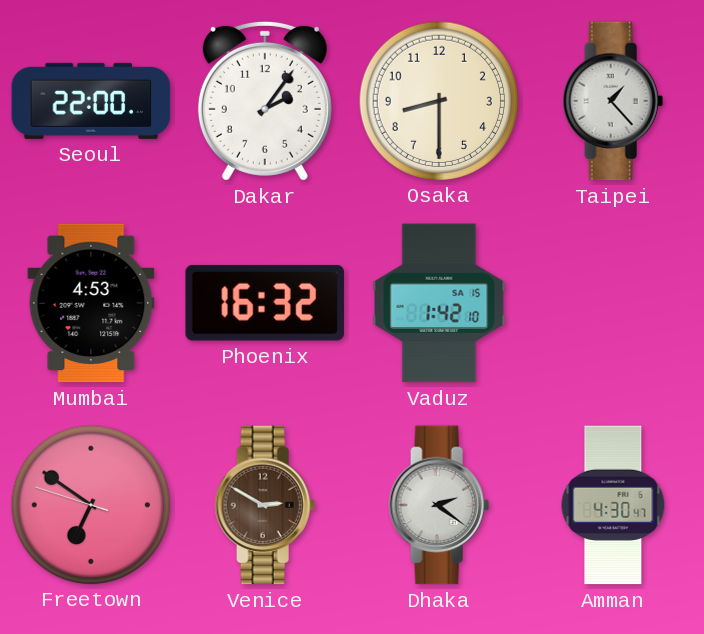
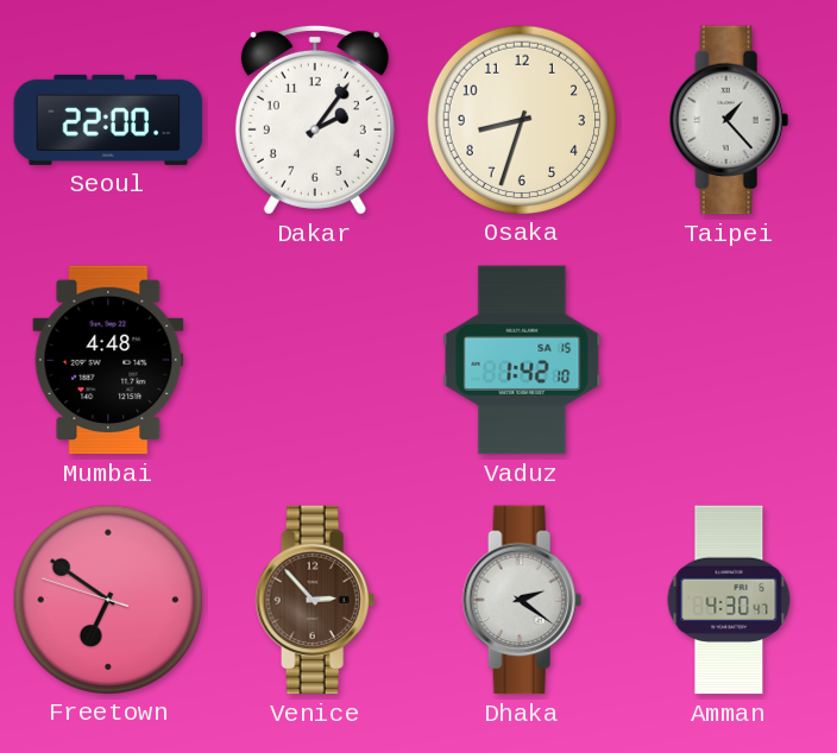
Osaka: 8:30 -> 8:33
Mumbai: 4:53 -> 4:48
Phoenix: 16:32 -> none
Venice: 2:50 -> 2:53
